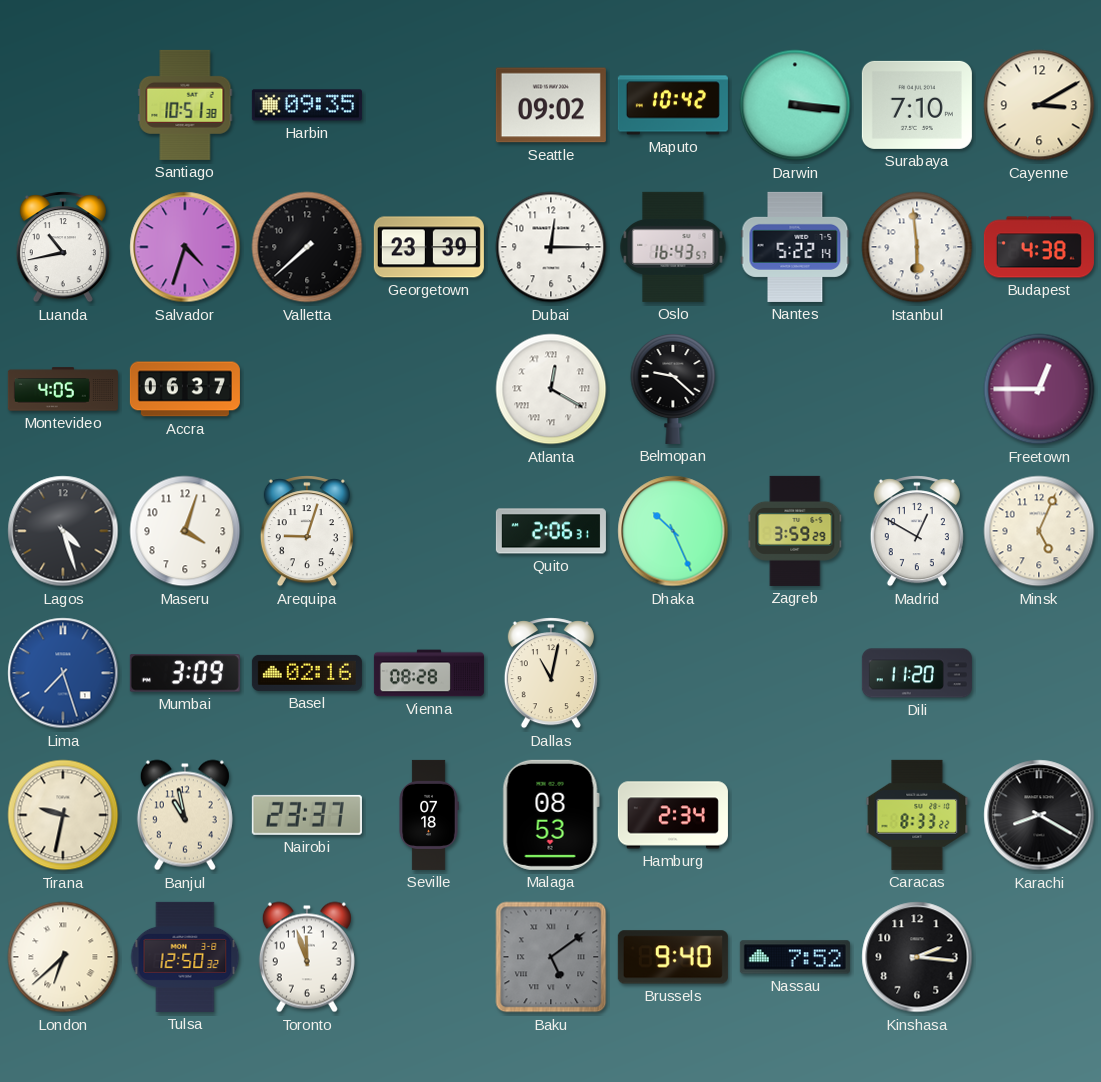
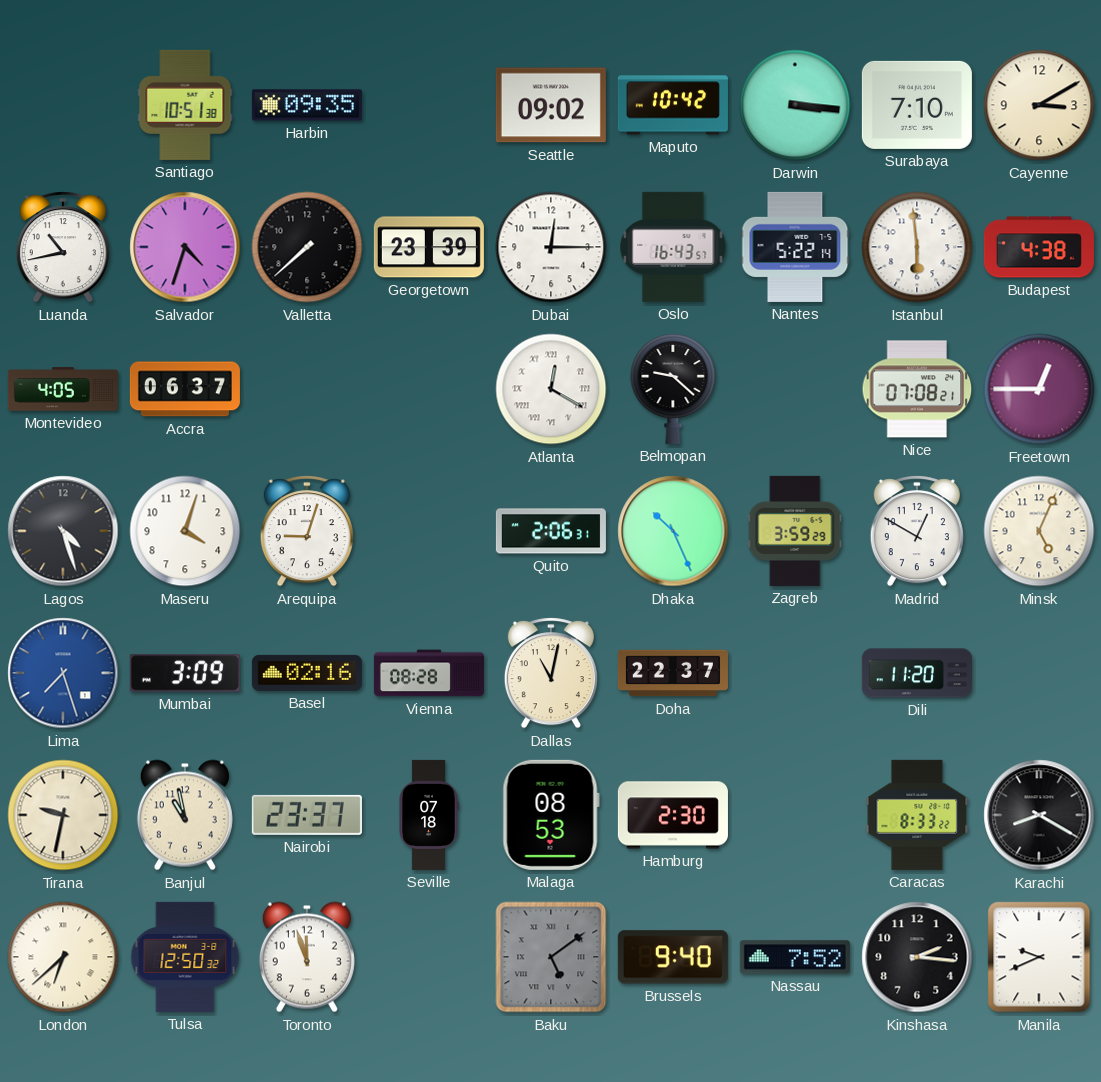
Nice: none -> 07:08
Doha: none -> 22:37
Hamburg: 2:34 -> 2:30
Manila: none -> 9:41
